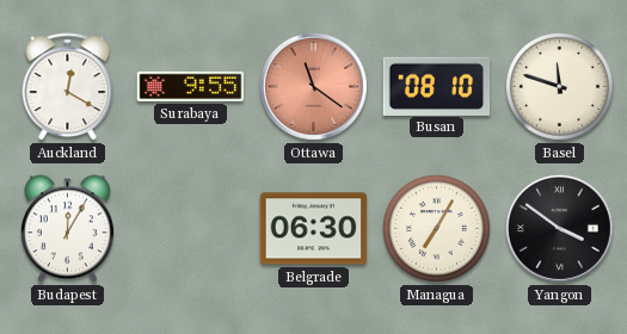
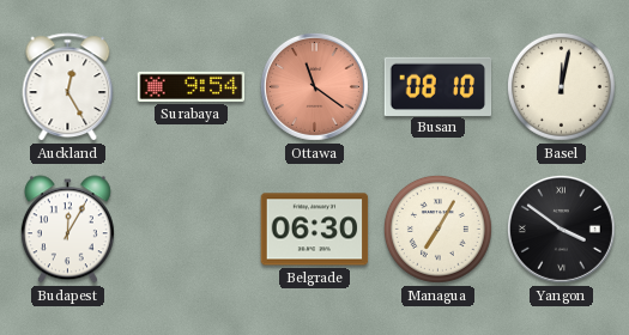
Auckland: 12:20 -> 12:25
Surabaya: 9:55 -> 9:54
Basel: 11:48 -> 12:02
